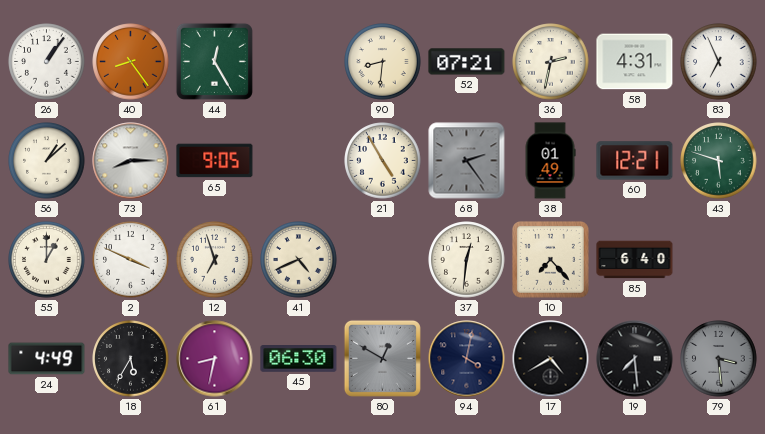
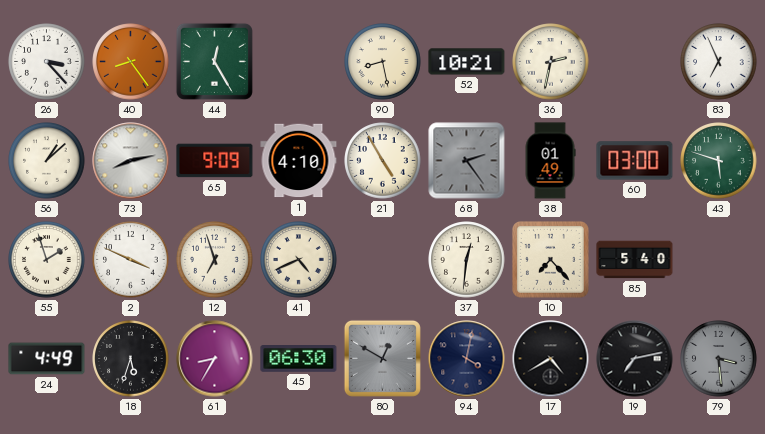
26: 1:06 -> 3:23
90: 8:31 -> 8:28
52: 07:21 -> 10:21
58: 4:31 -> none
73: 8:15 -> 8:13
65: 9:05 -> 9:09
1: none -> 4:10
60: 12:21 -> 03:00
55: 1:00 -> 1:57
85: 6:40 -> 5:40
18: 5:35 -> 5:33
61: 8:32 -> 8:35
19: 7:29 -> 7:13
